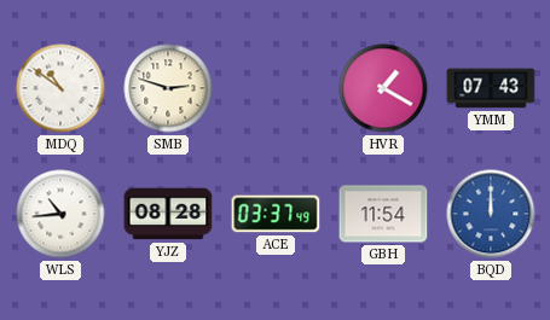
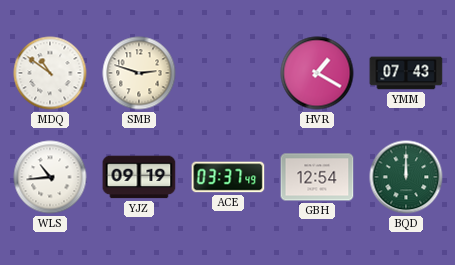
YJZ: 08:28 -> 09:19
GBH: 11:54 -> 12:54
BQD dial: blue -> green
